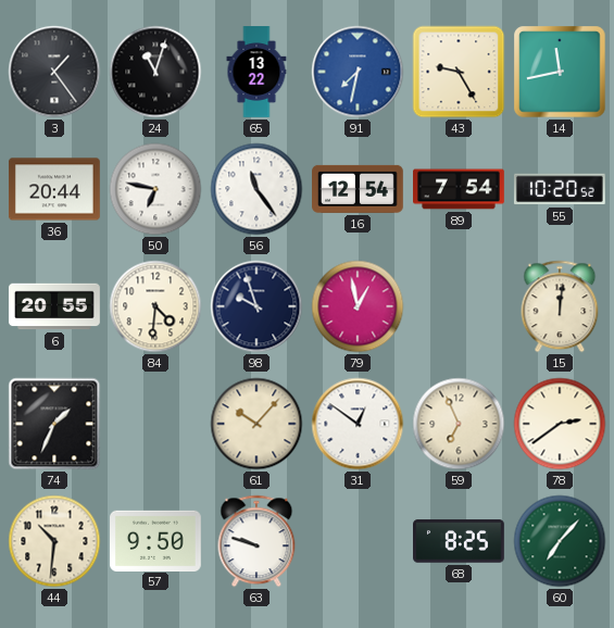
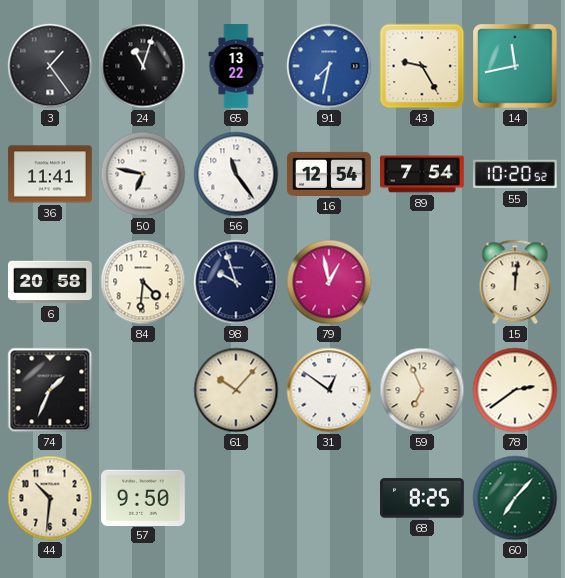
36: 20:44 -> 11:41
6: 20:55 -> 20:58
63: 9:48 -> none
